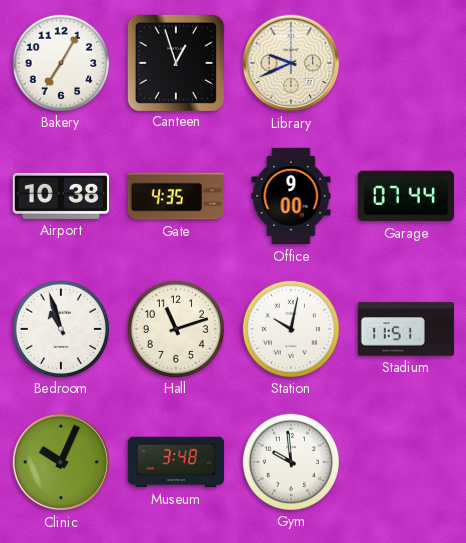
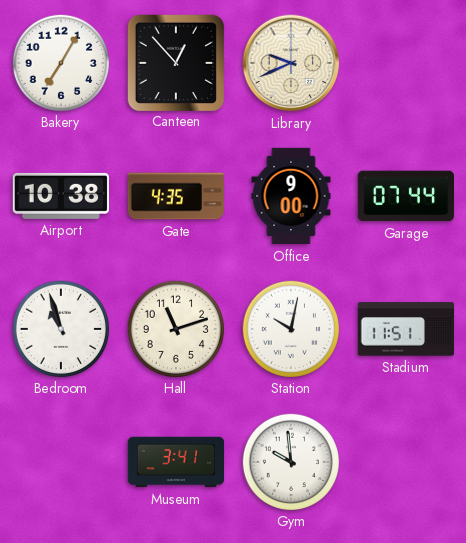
Canteen: 12:57 -> 12:53
Clinic: 10:04 -> none
Museum: 3:48 -> 3:41
